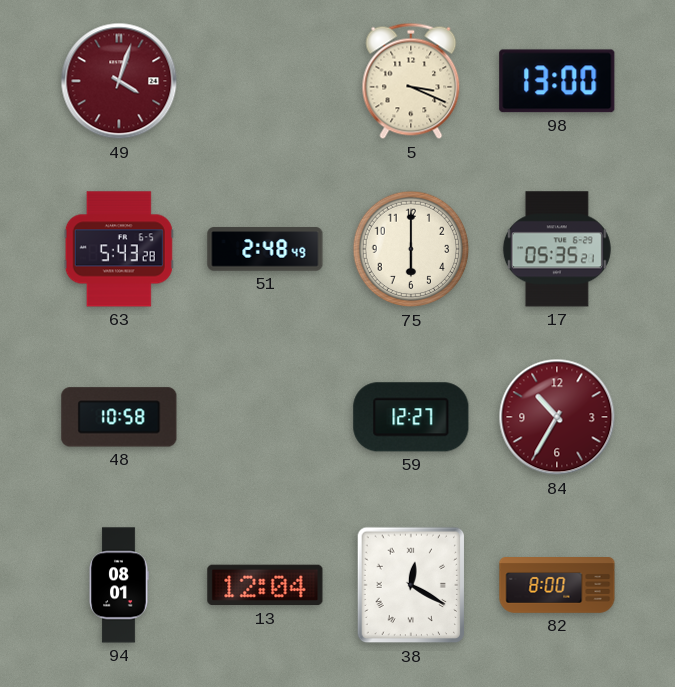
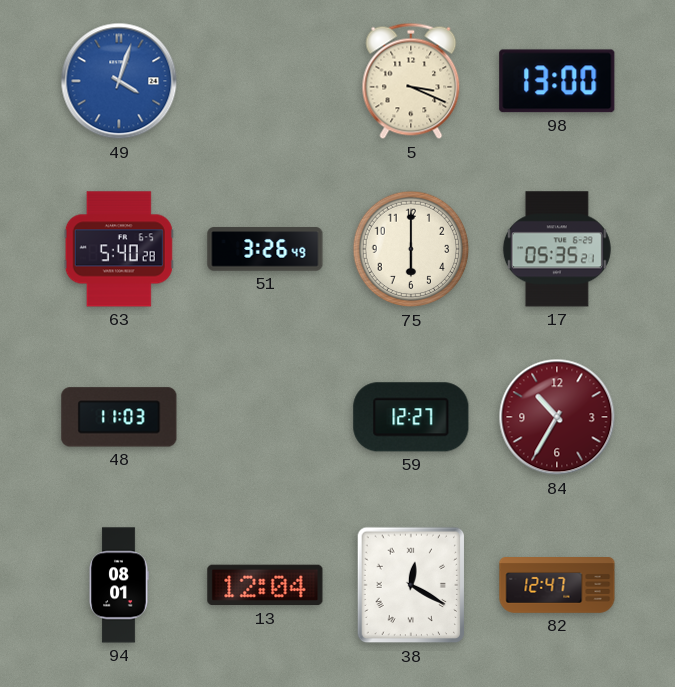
49 dial: burgundy -> blue
63: 5:43 -> 5:40
51: 2:48 -> 3:26
48: 10:58 -> 11:03
82: 8:00 -> 12:47
